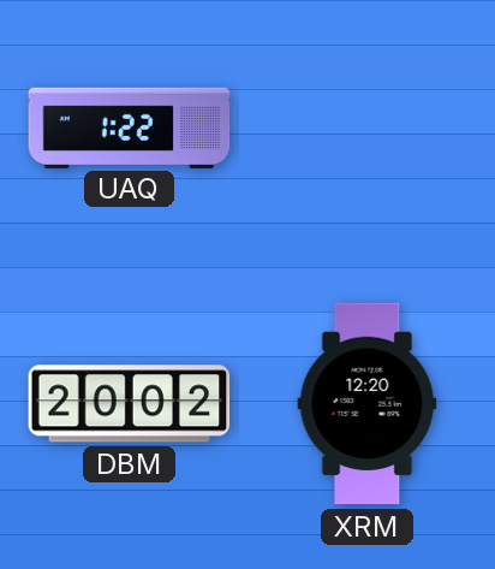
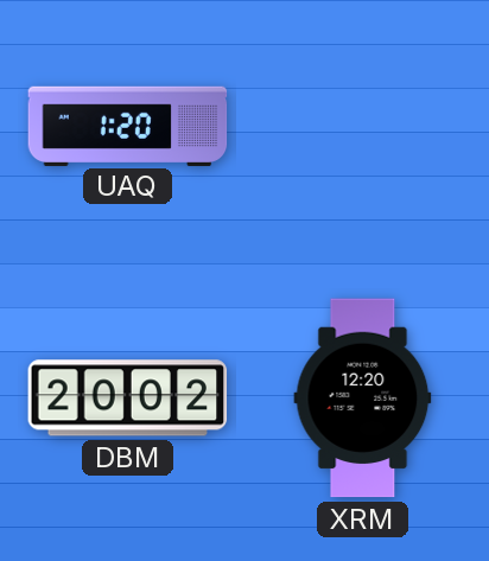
UAQ: 1:22 -> 1:20
